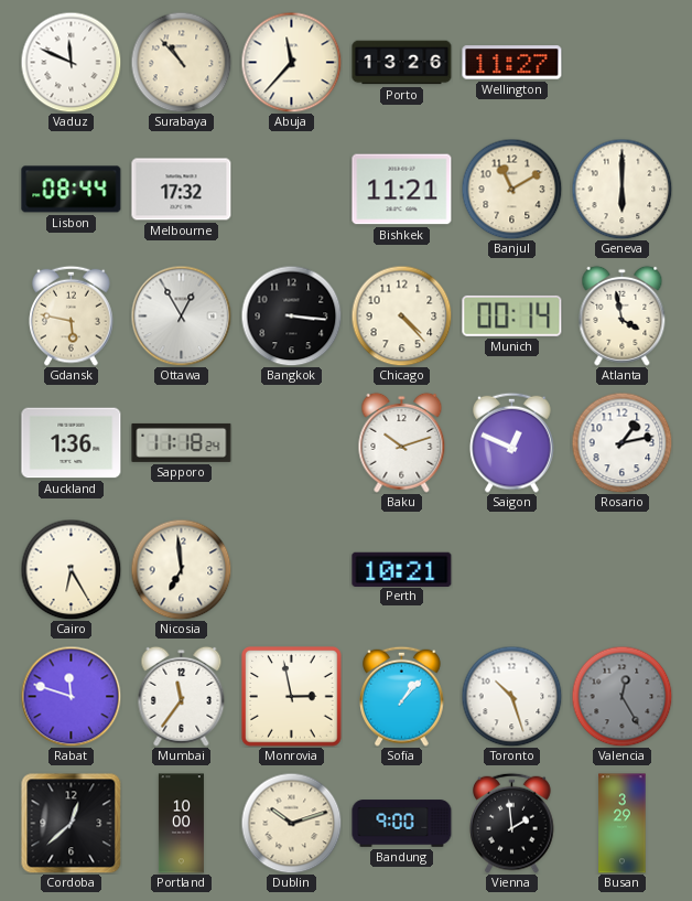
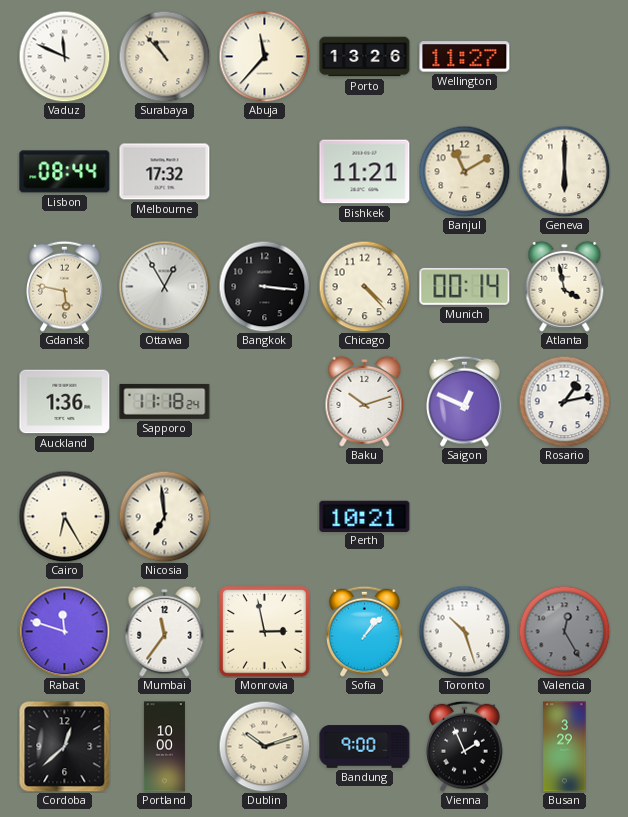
Vienna: 1:59 -> 1:56
